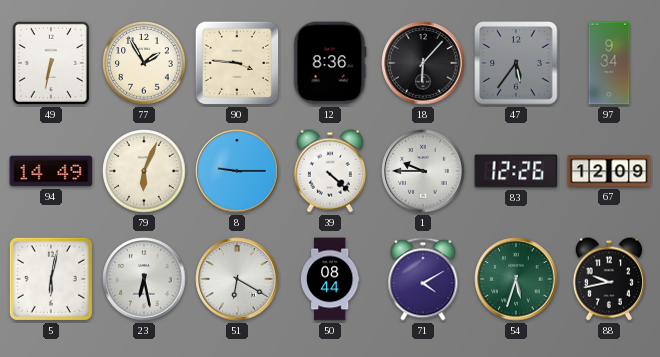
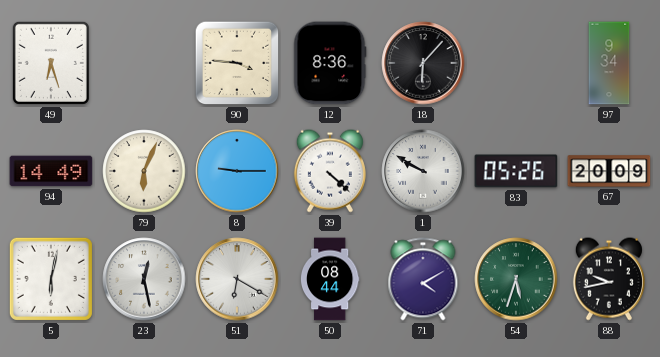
49: 6:32 -> 6:27
77: 1:55 -> none
47: 5:36 -> none
1: 9:45 -> 9:50
83: 12:26 -> 05:26
67: 12:09 -> 20:09
23: 6:28 -> 12:28
